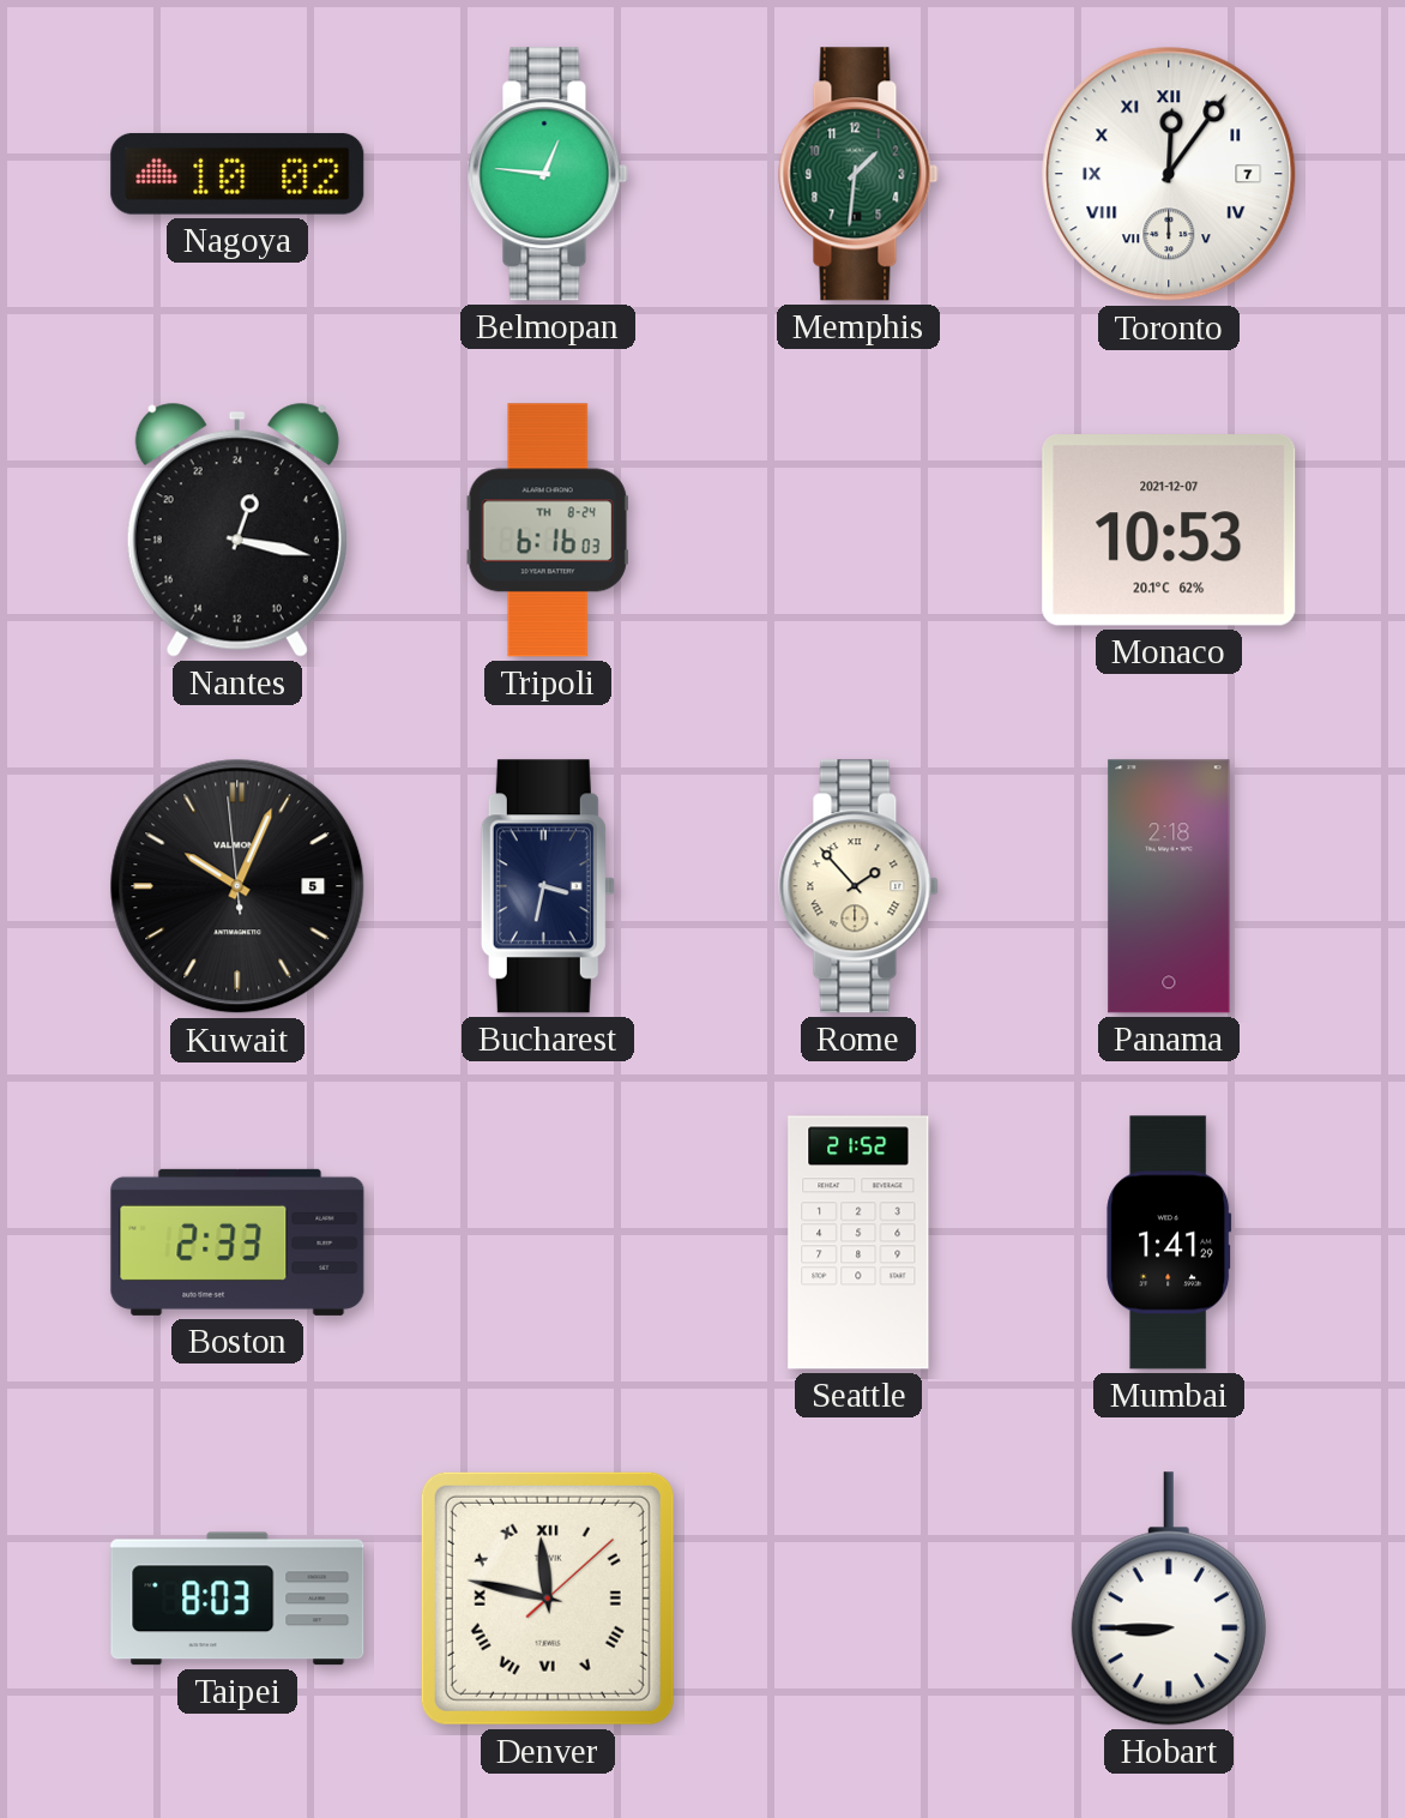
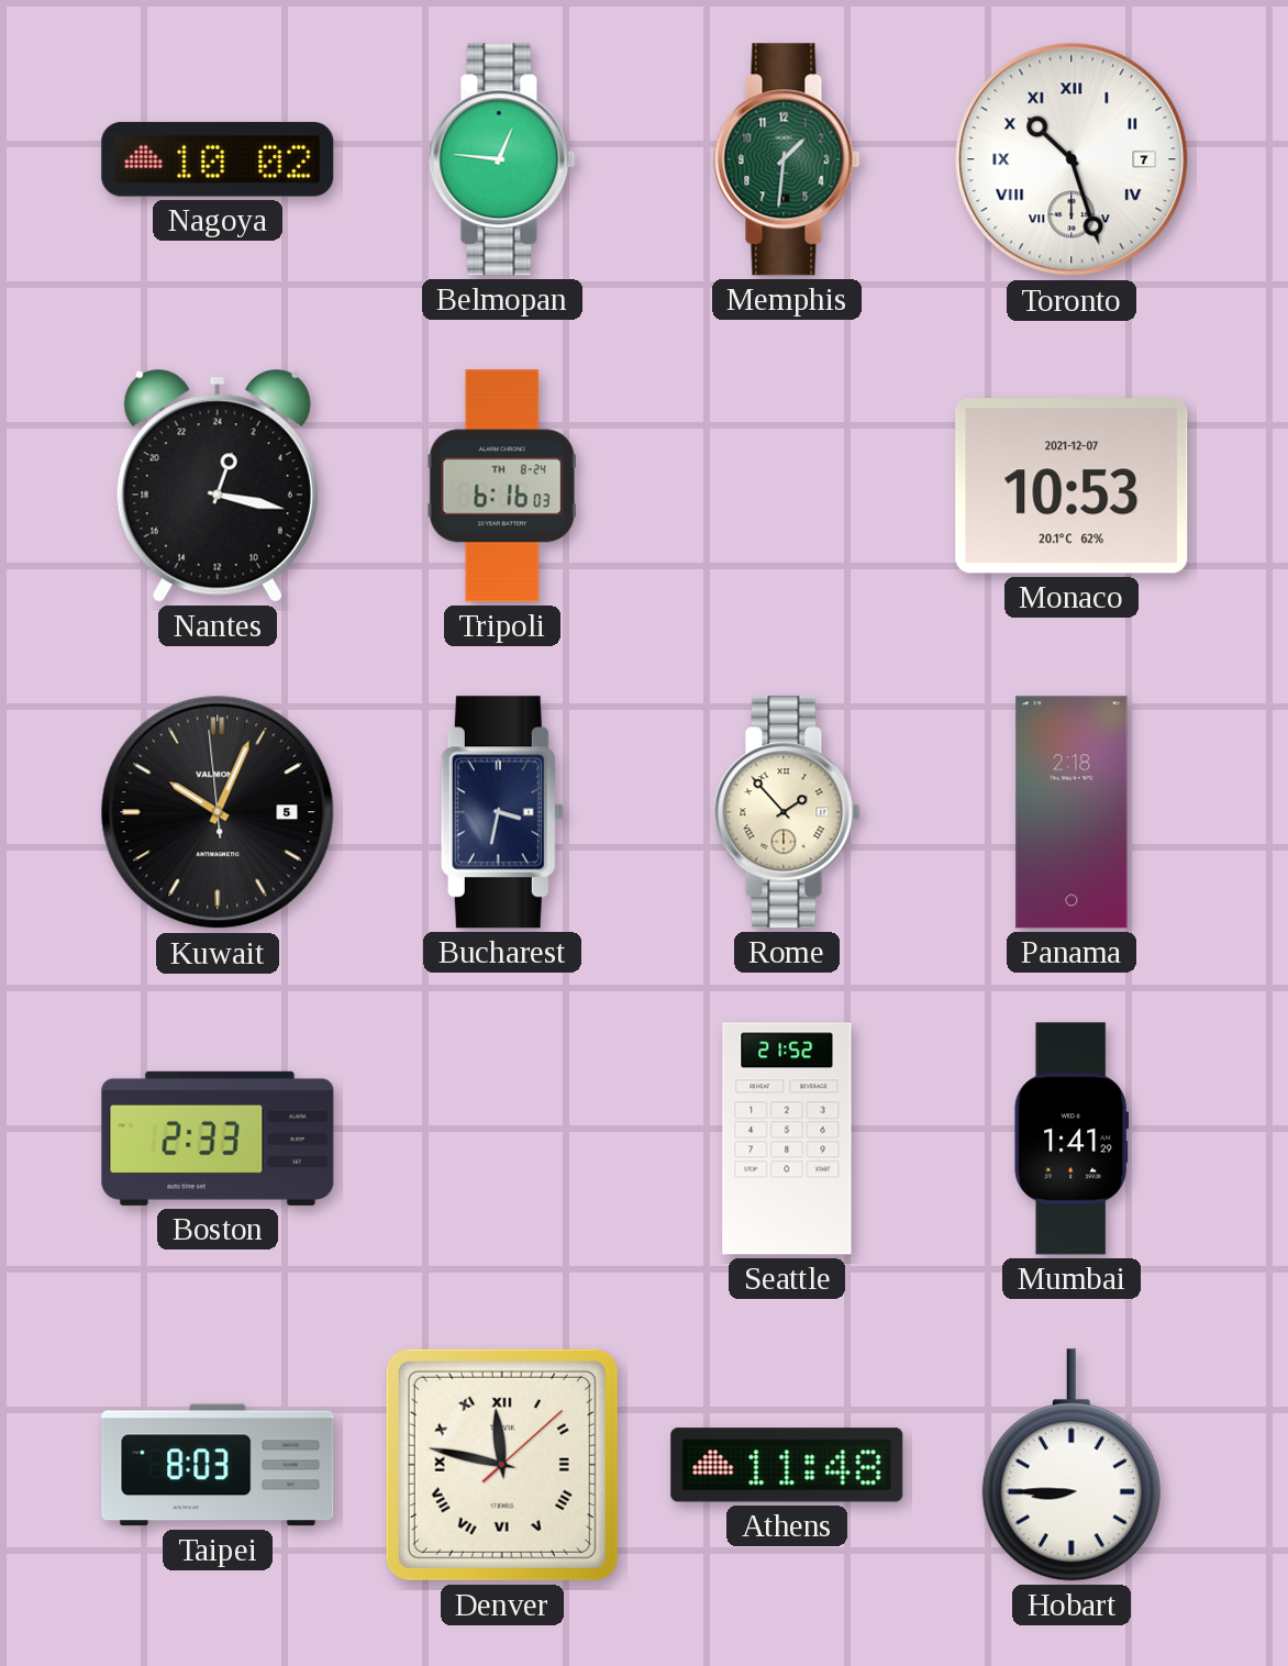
Toronto: 12:06 -> 10:27
Athens: none -> 11:48
